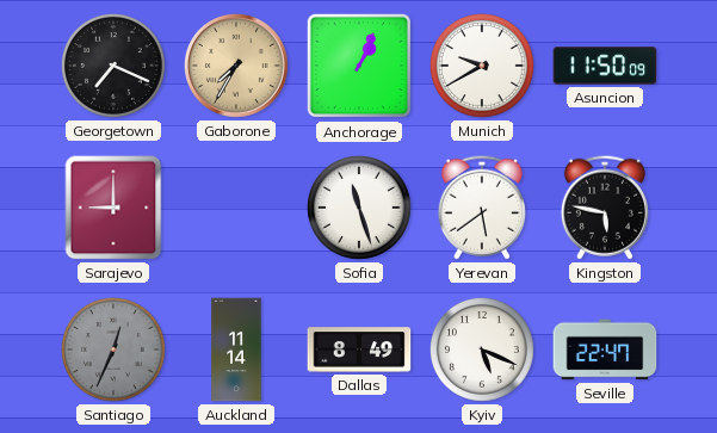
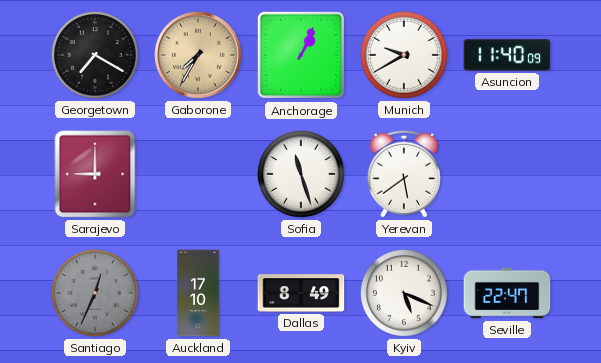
Georgetown: 7:19 -> 7:20
Asuncion: 11:50 -> 11:40
Kingston: 5:47 -> none
Auckland: 11:14 -> 17:10
